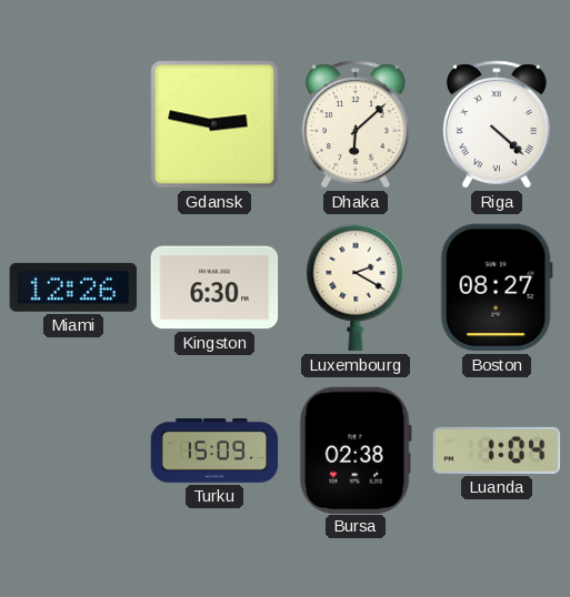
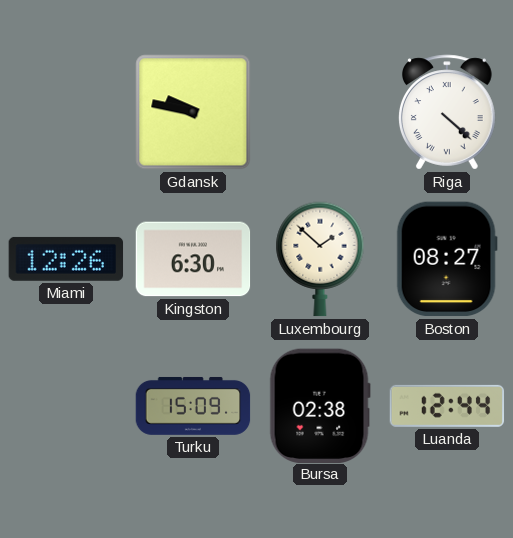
Gdansk: 2:47 -> 9:47
Dhaka: 6:08 -> none
Luxembourg: 2:20 -> 1:52
Luanda: 1:04 -> 12:44
